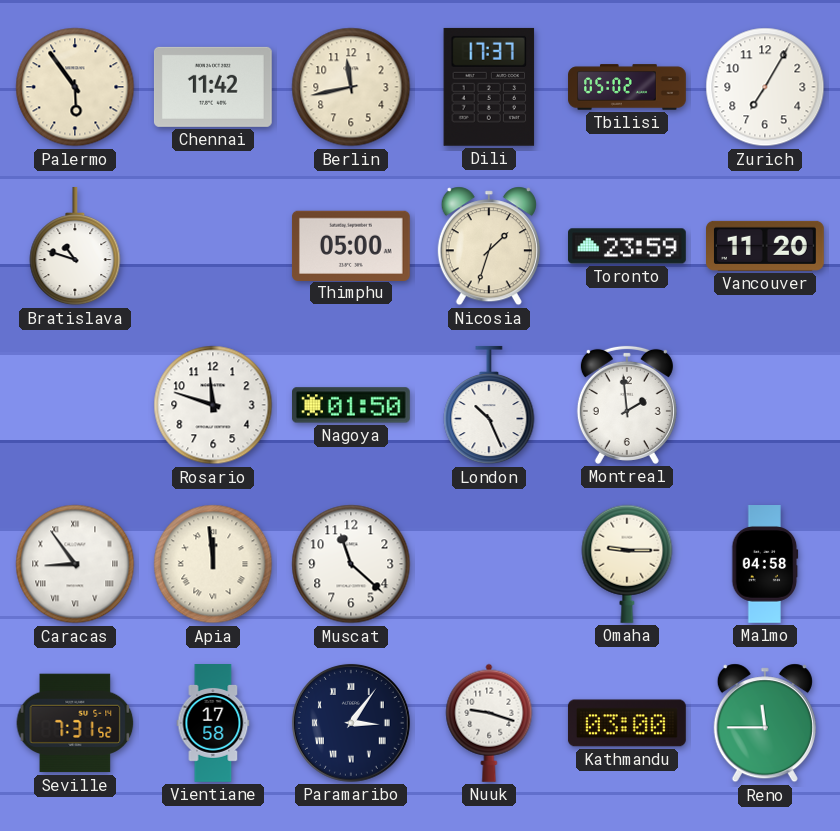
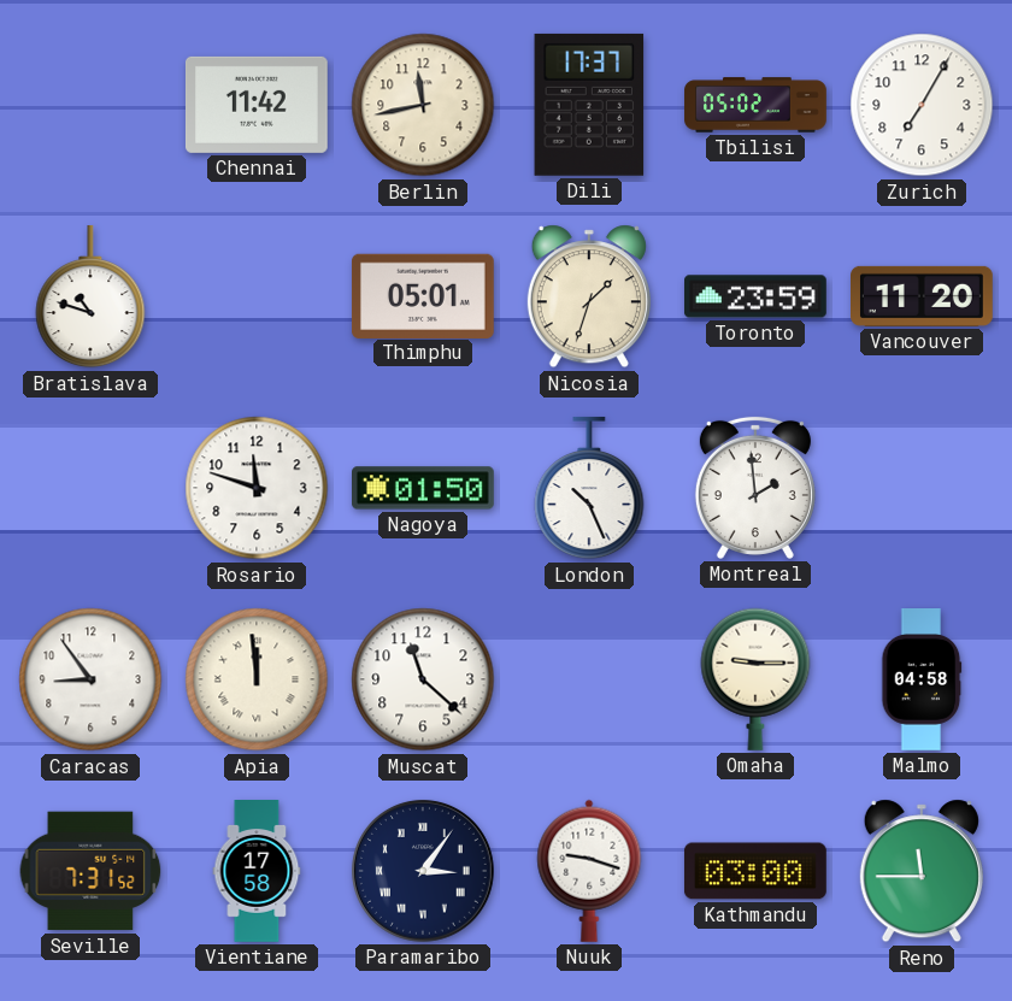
Palermo: 5:54 -> none
Thimphu: 05:00 -> 05:01
Caracas numerals: Roman -> Arabic
